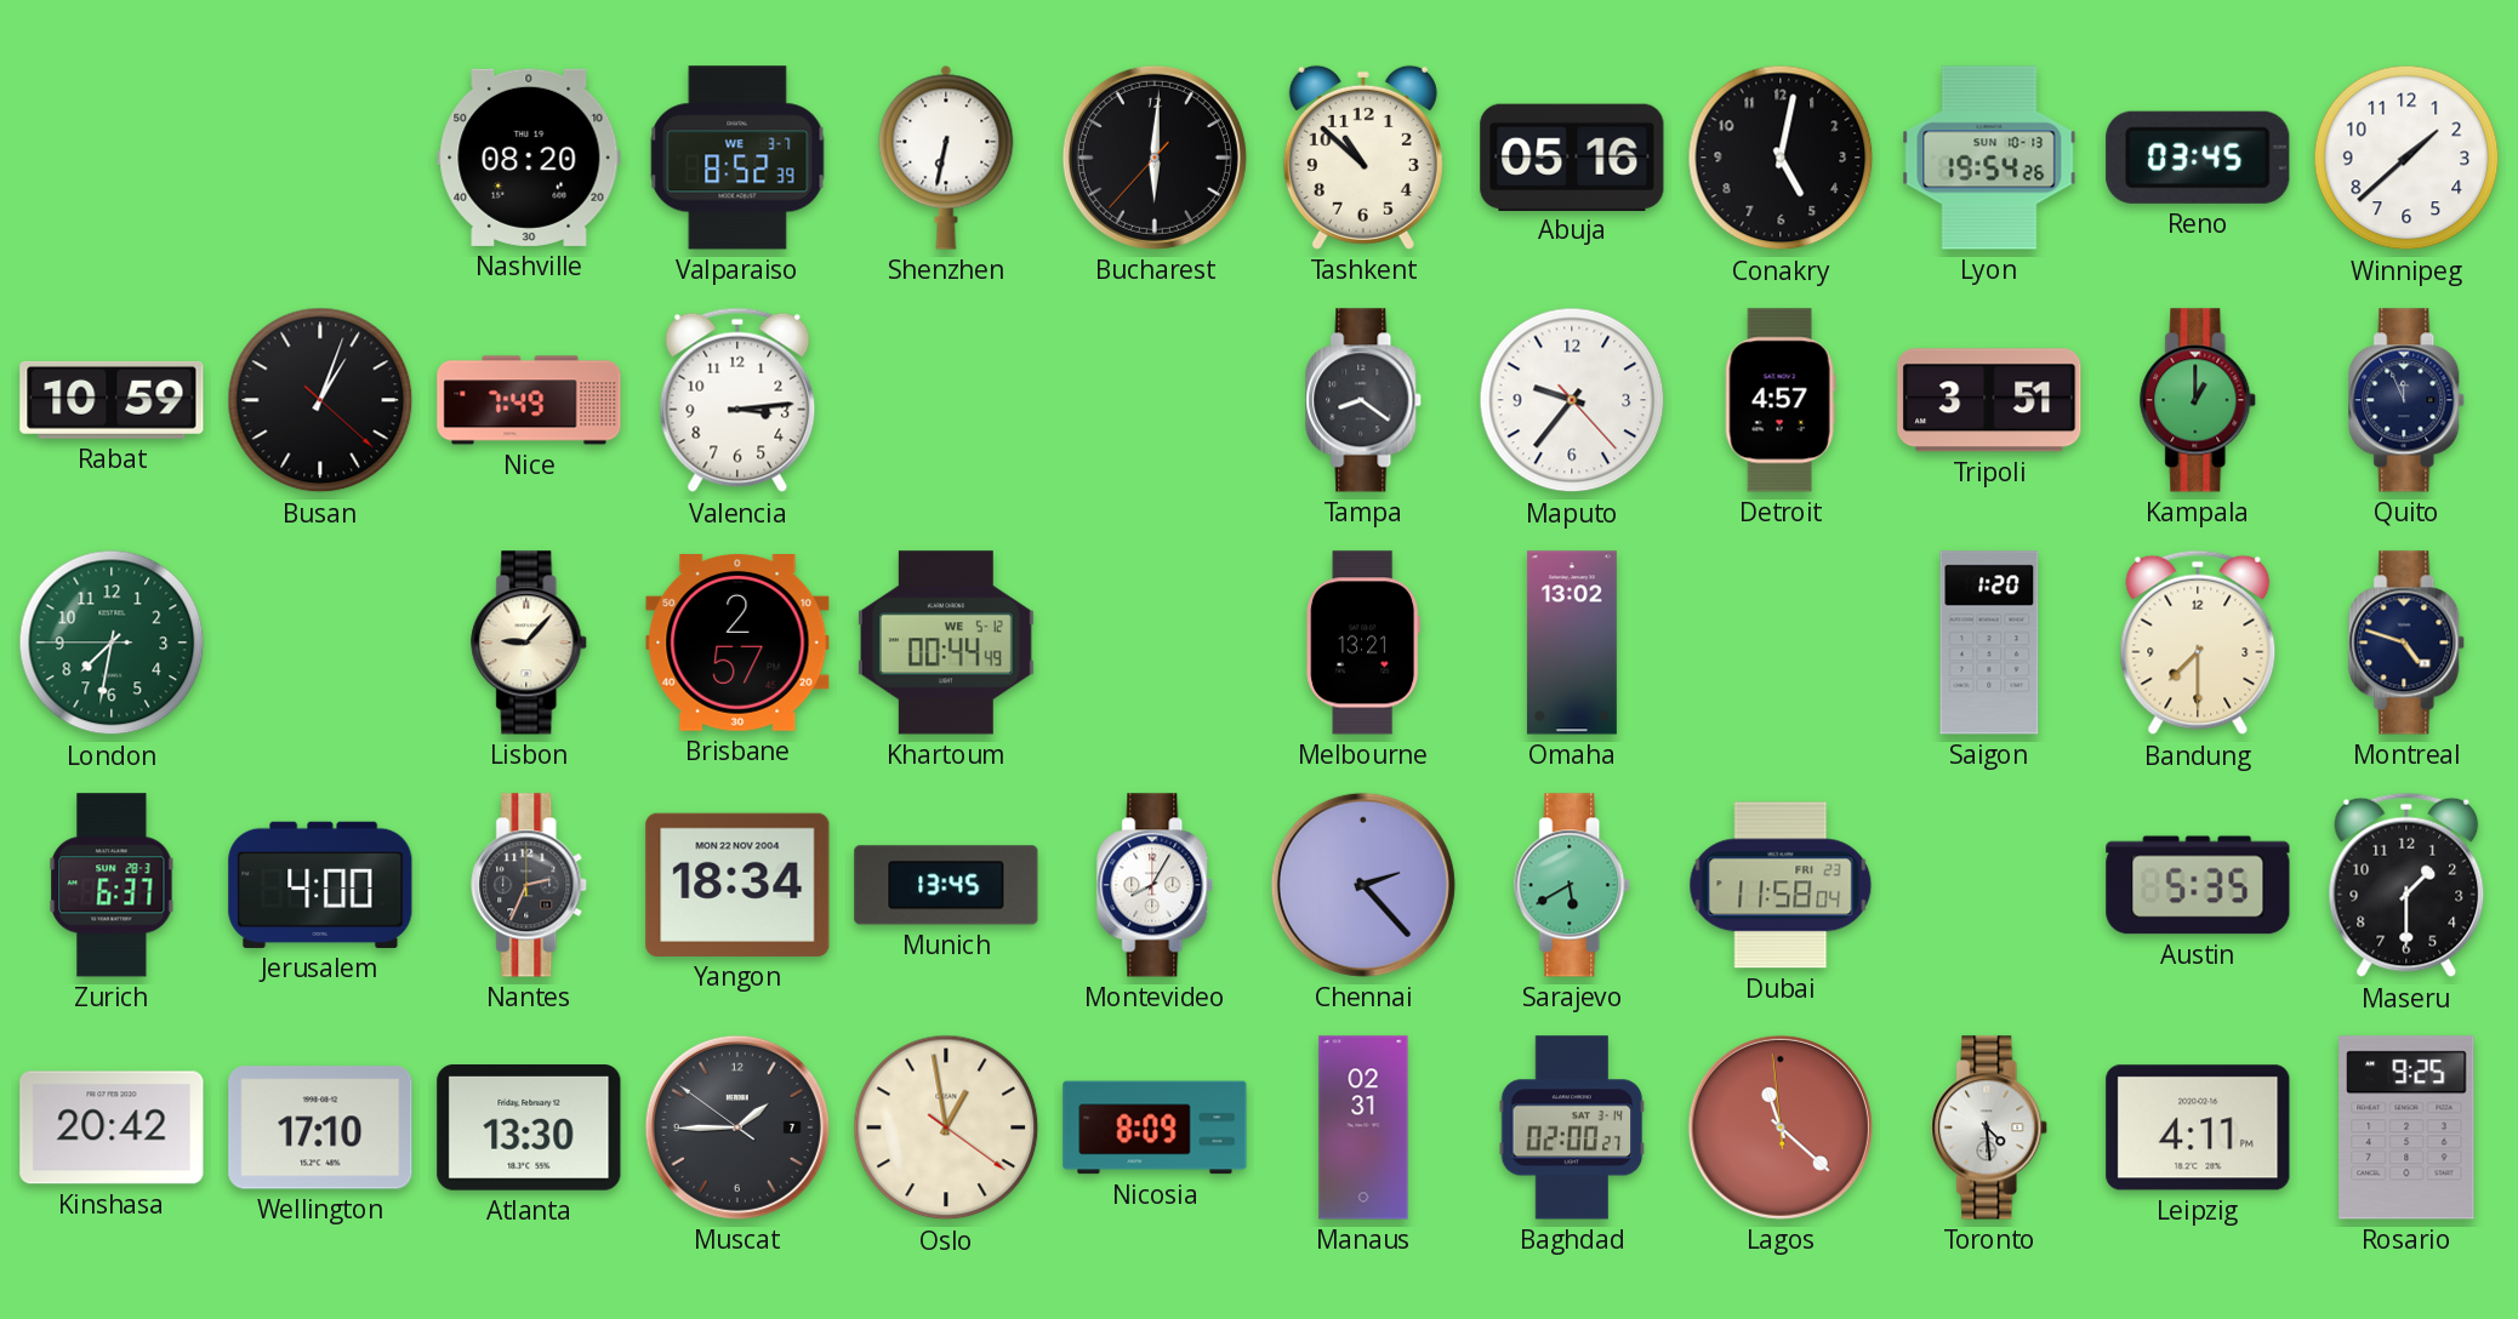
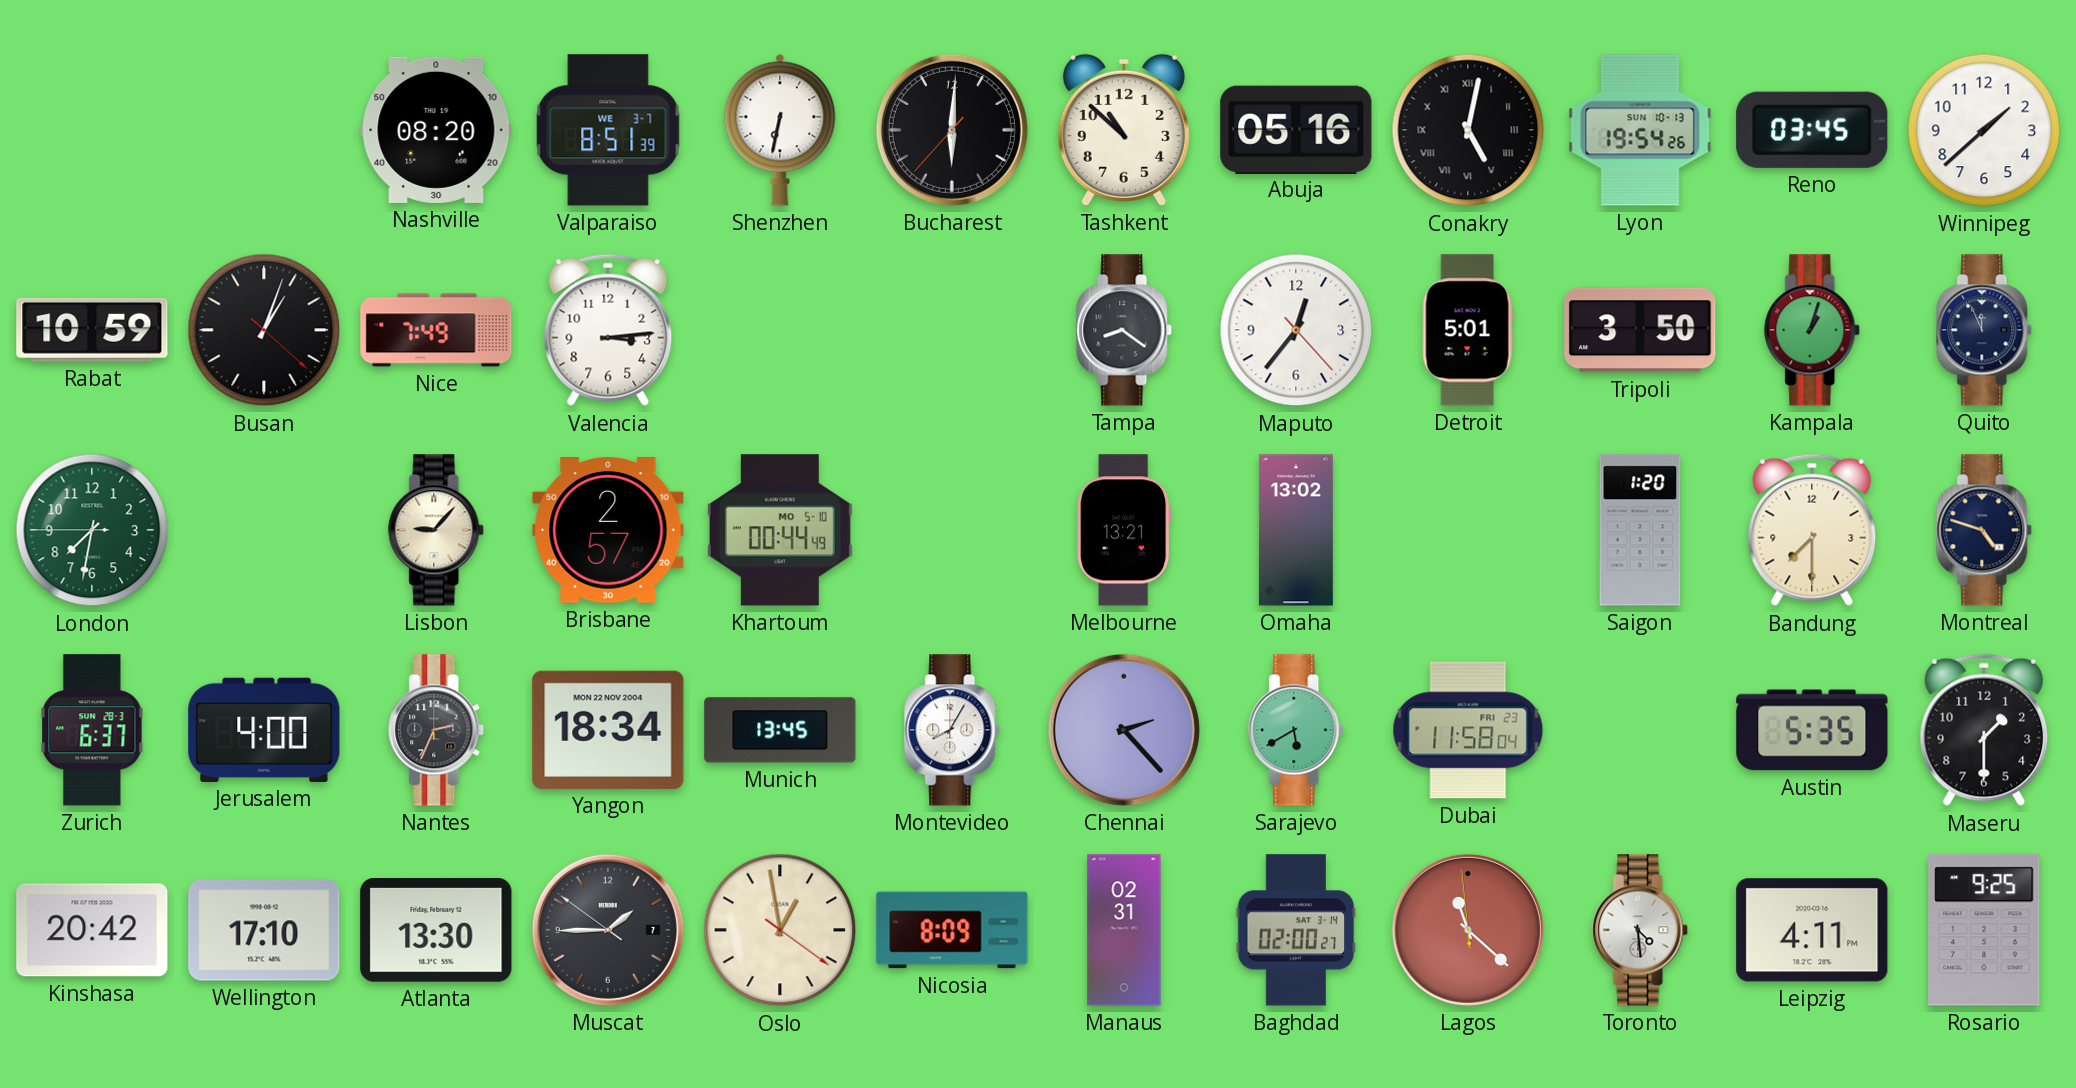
Valparaiso: 8:52 -> 8:51
Conakry numerals: Arabic -> Roman
Maputo: 9:36 -> 12:36
Detroit: 4:57 -> 5:01
Tripoli: 3:51 -> 3:50
Kampala: 1:00 -> 1:03
Khartoum date: WE 5-12 -> MO 5-10
